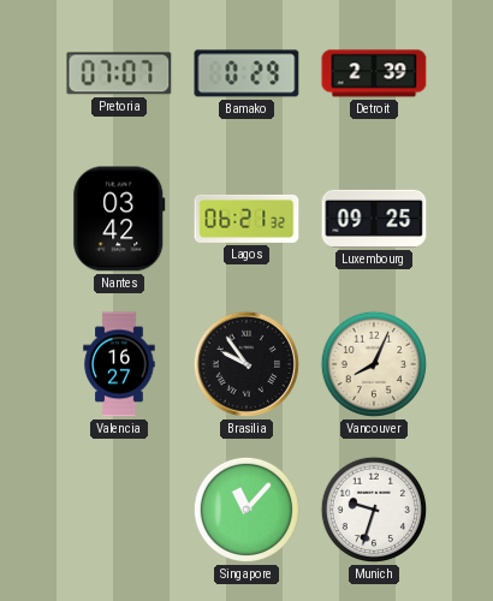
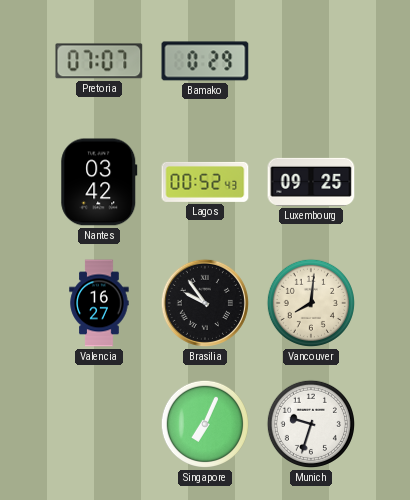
Detroit: 2:39 -> none
Lagos: 06:21 -> 00:52
Vancouver: 8:04 -> 8:01
Singapore: 11:07 -> 7:04
